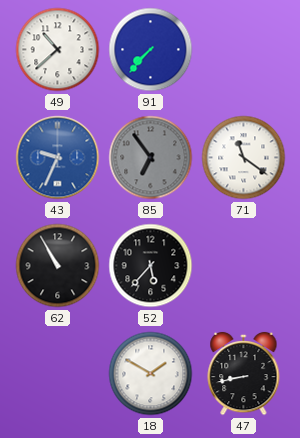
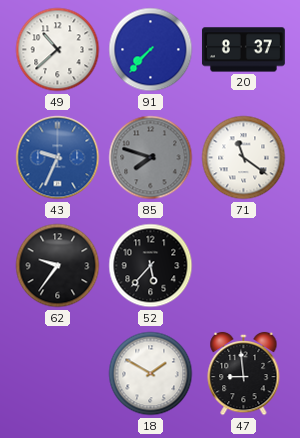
20: none -> 8:37
85: 6:54 -> 7:48
62: 10:55 -> 9:36
47: 8:43 -> 8:59
